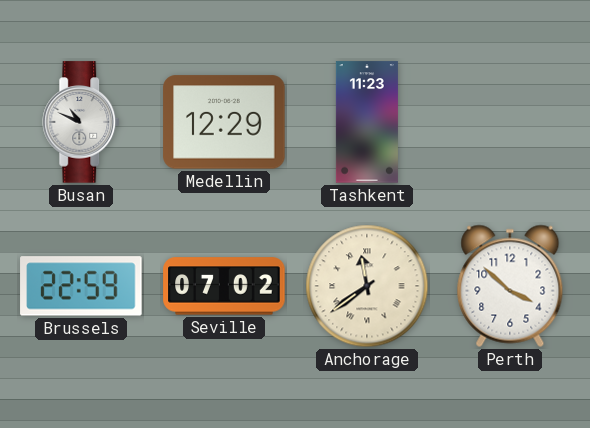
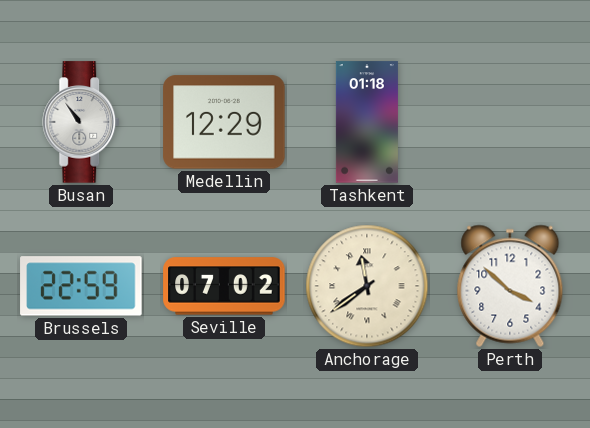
Busan: 10:49 -> 10:54
Tashkent: 11:23 -> 01:18
